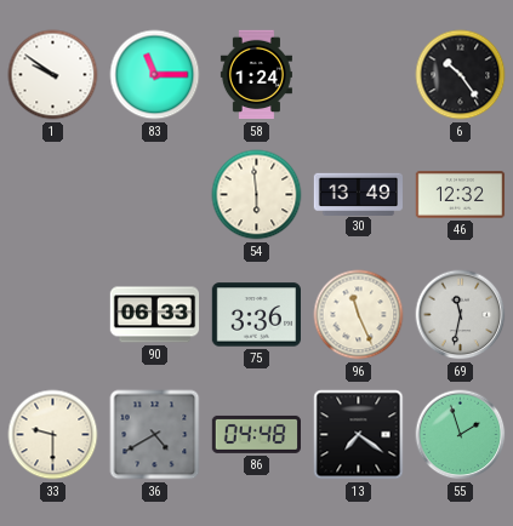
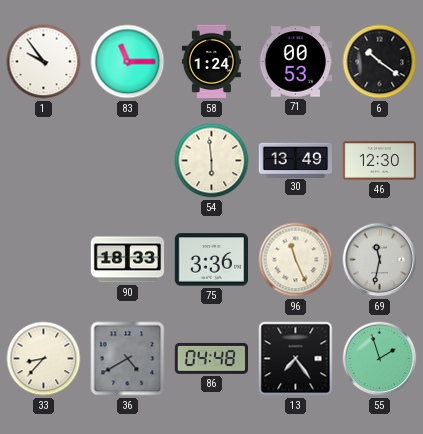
1: 9:51 -> 9:54
71: none -> 00:53
6: 10:24 -> 10:21
46: 12:32 -> 12:30
90: 06:33 -> 18:33
33: 9:30 -> 8:37
13: 7:21 -> 7:24
